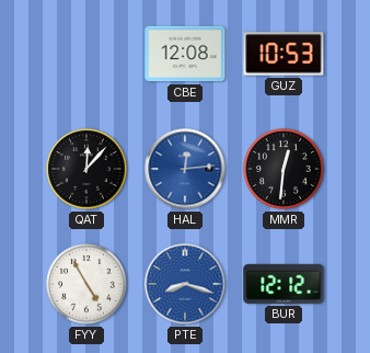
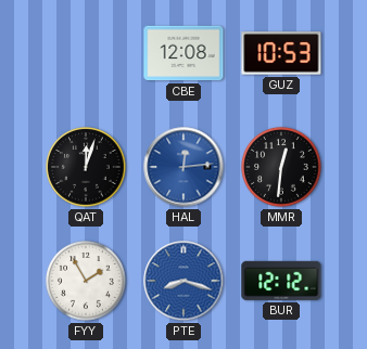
QAT: 12:07 -> 12:03
FYY: 4:55 -> 1:55
